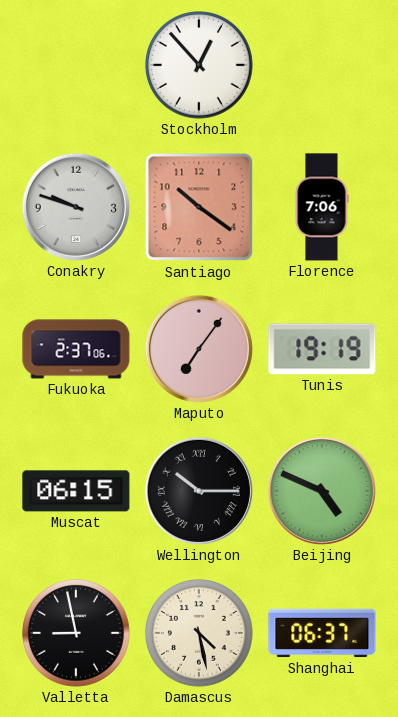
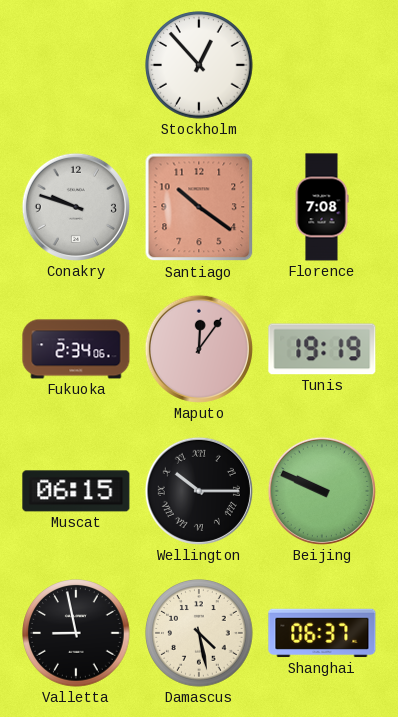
Florence: 7:06 -> 7:08
Fukuoka: 2:37 -> 2:34
Maputo: 7:06 -> 12:06
Beijing: 4:49 -> 9:49
